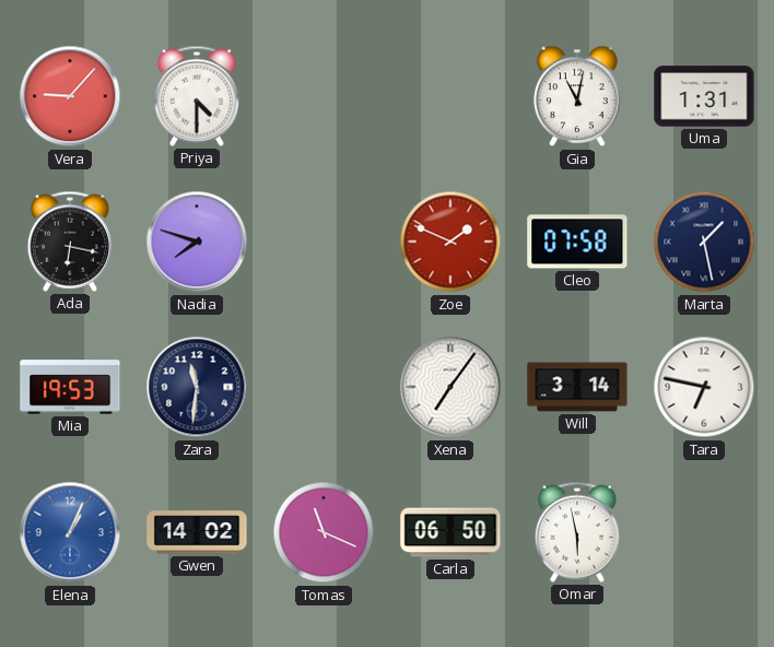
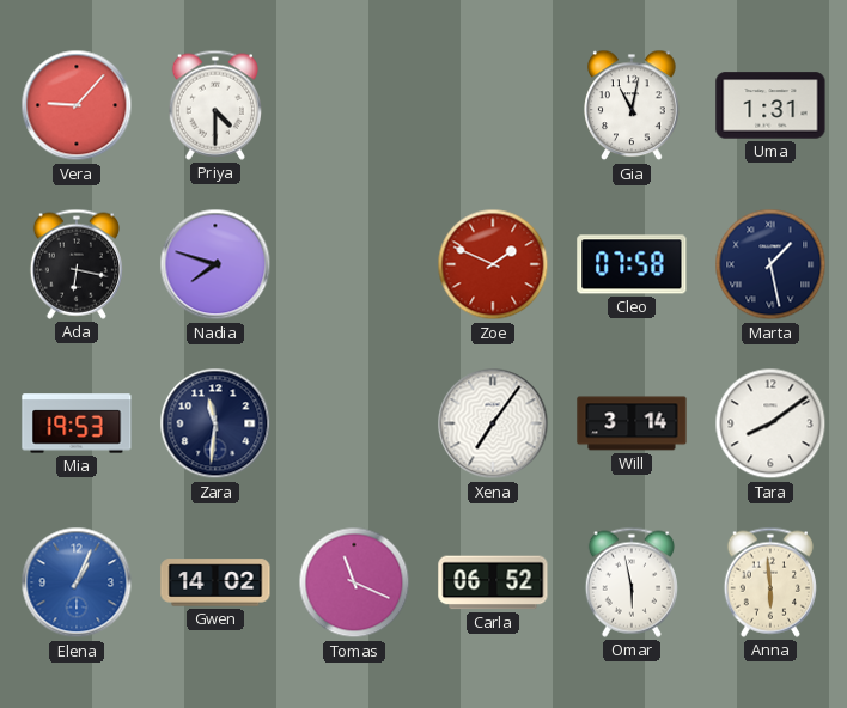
Tara: 6:47 -> 8:09
Carla: 06:50 -> 06:52
Anna: none -> 5:59
